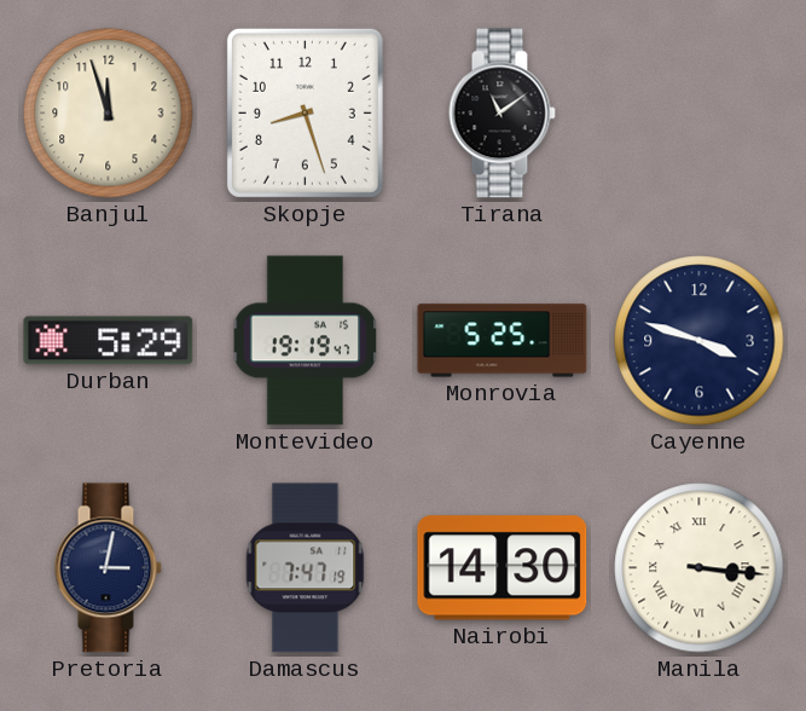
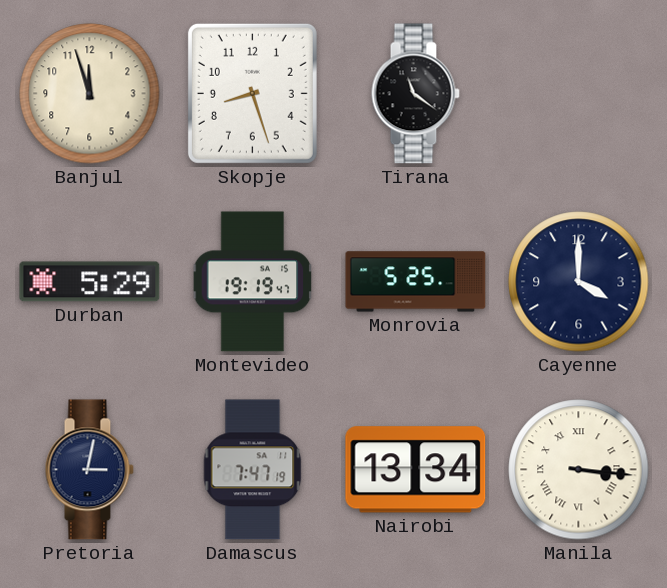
Tirana: 11:09 -> 11:21
Cayenne: 3:48 -> 4:00
Nairobi: 14:30 -> 13:34
